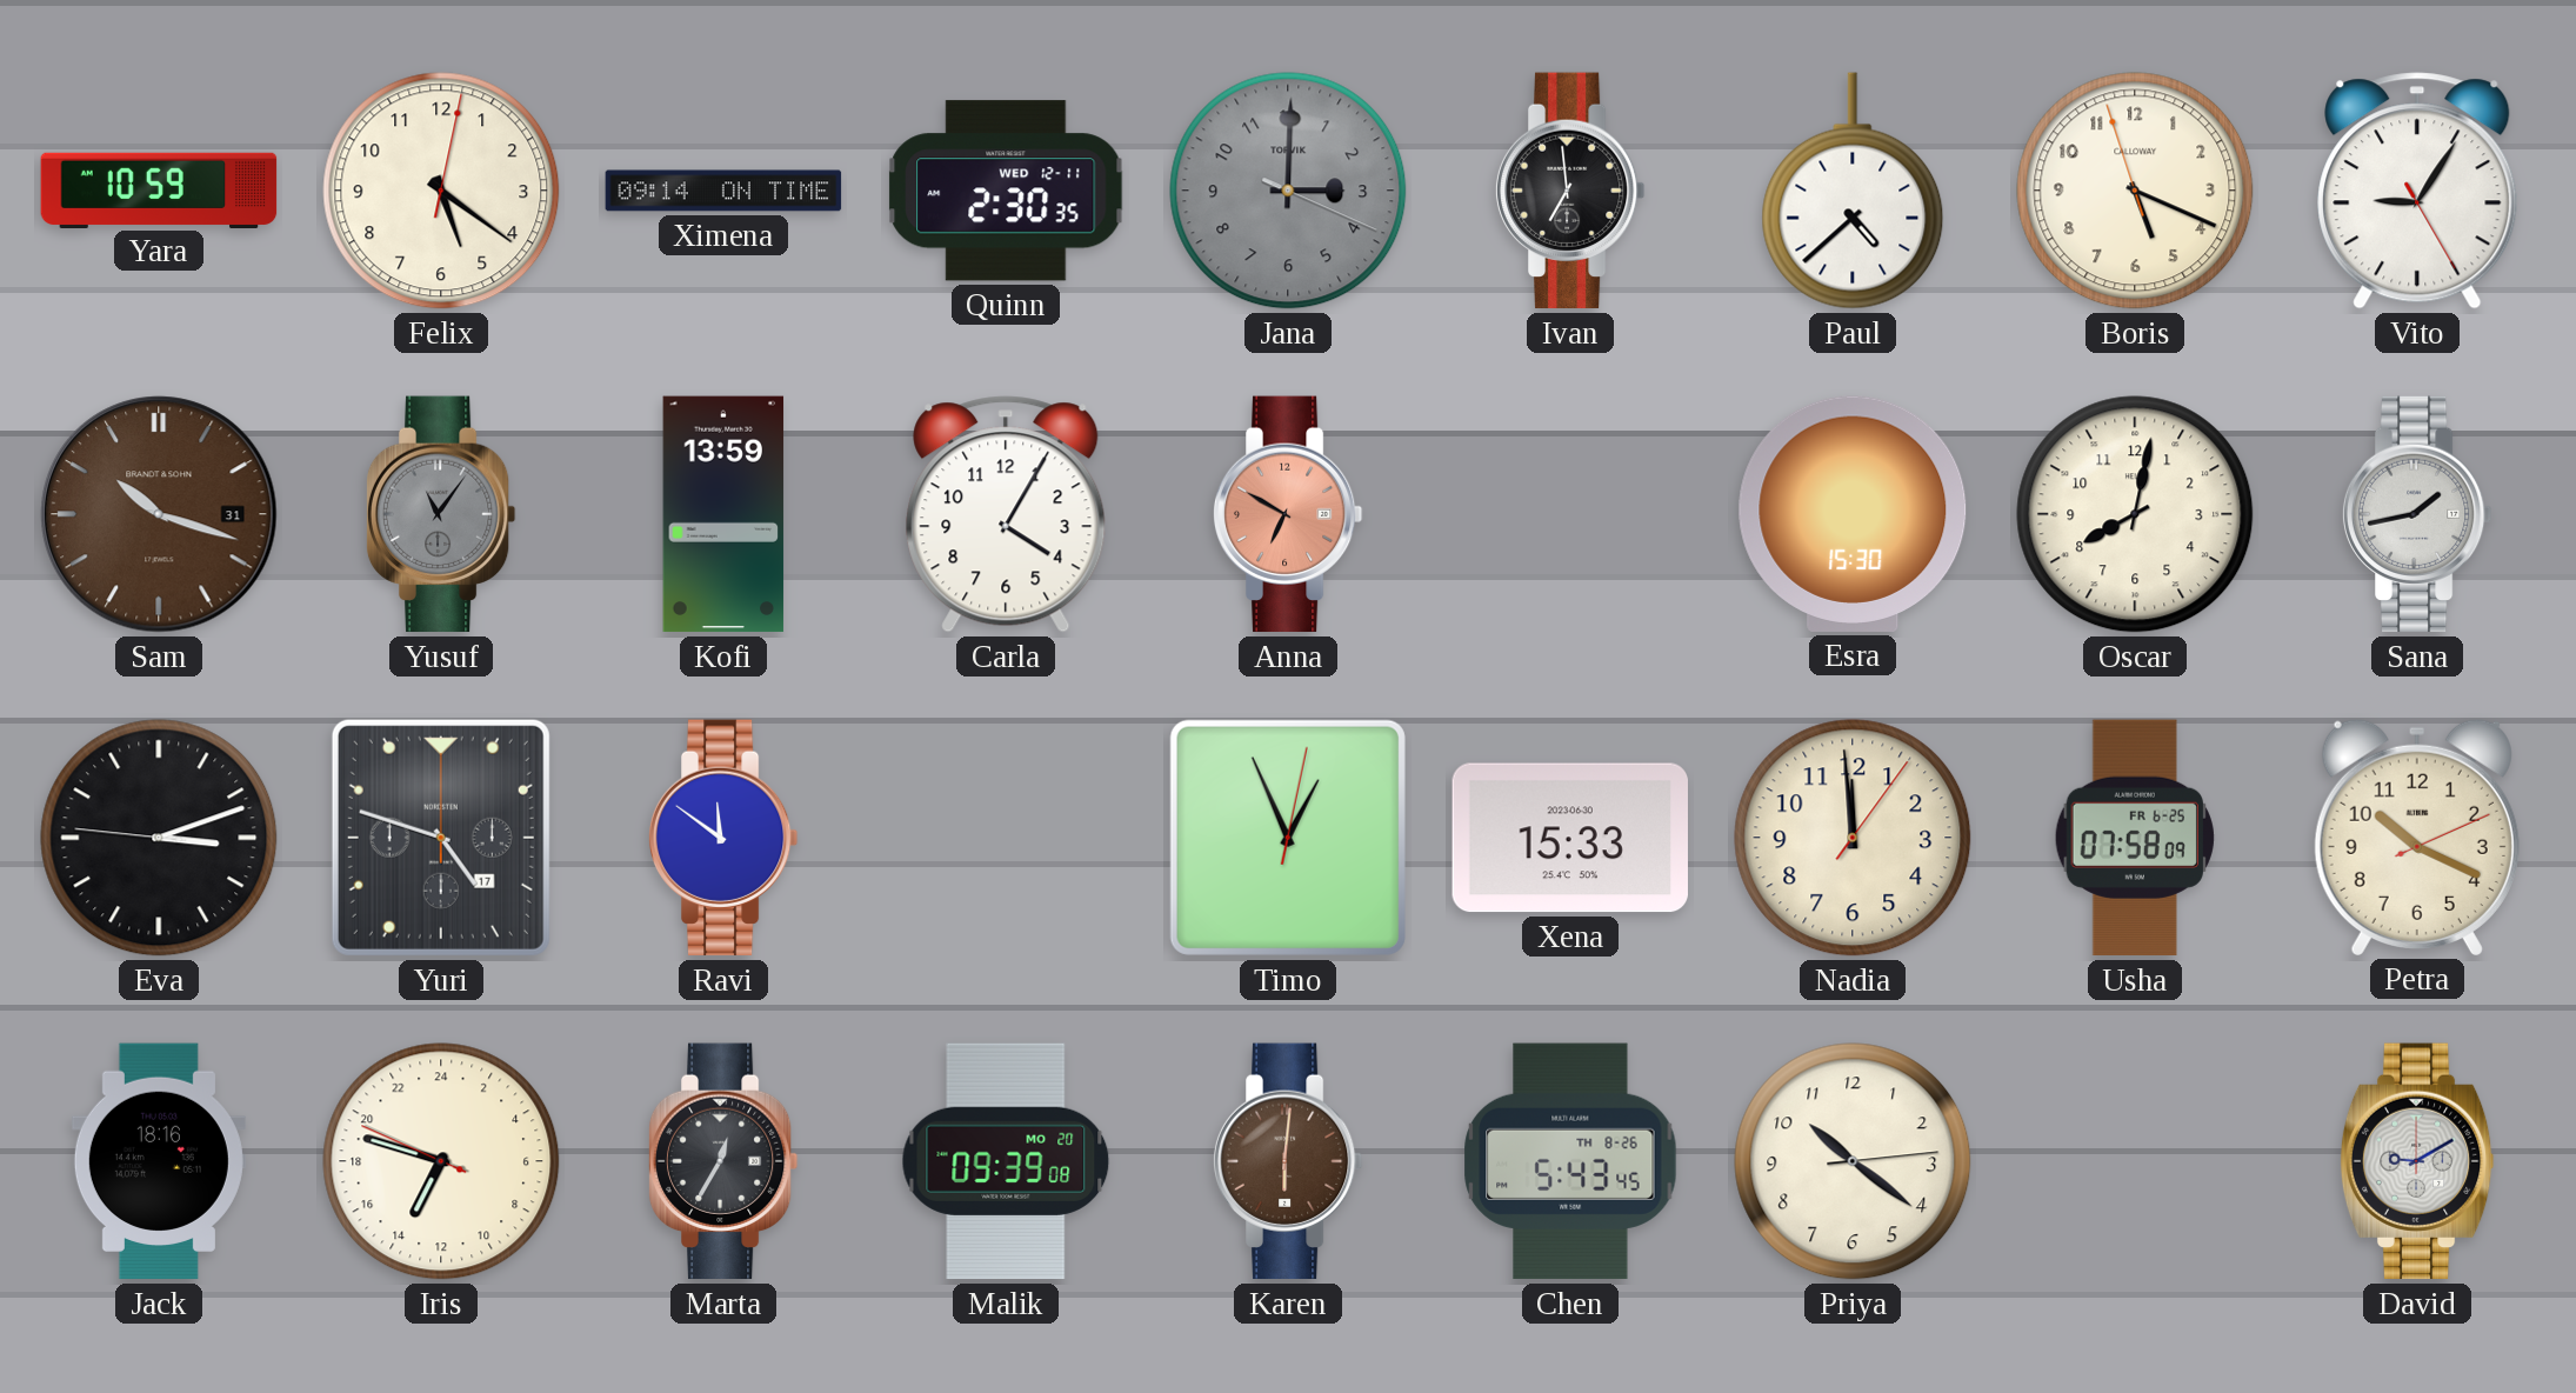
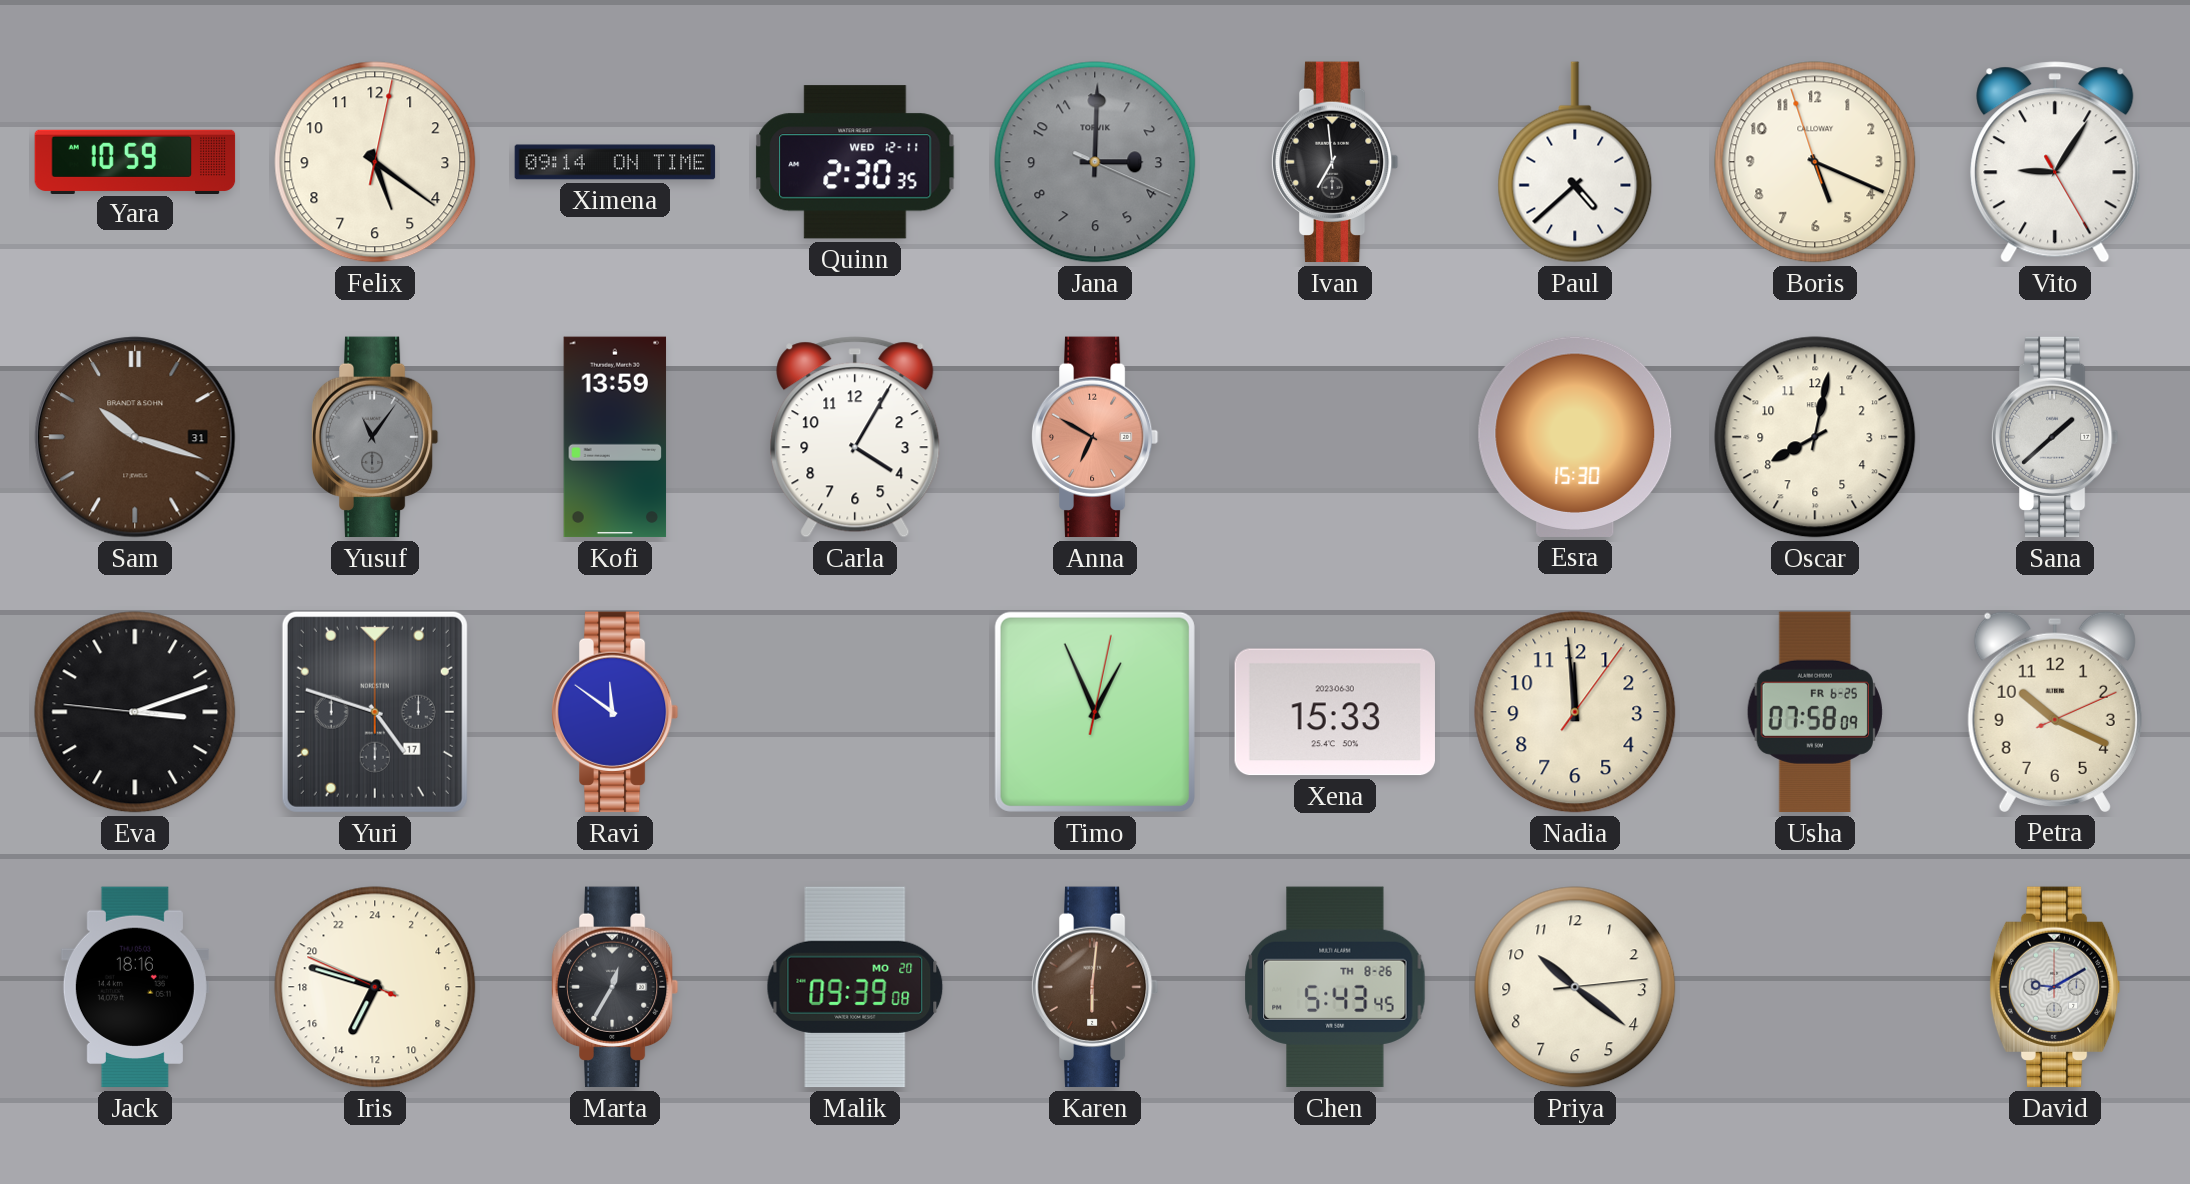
Sana: 1:43 -> 1:38
